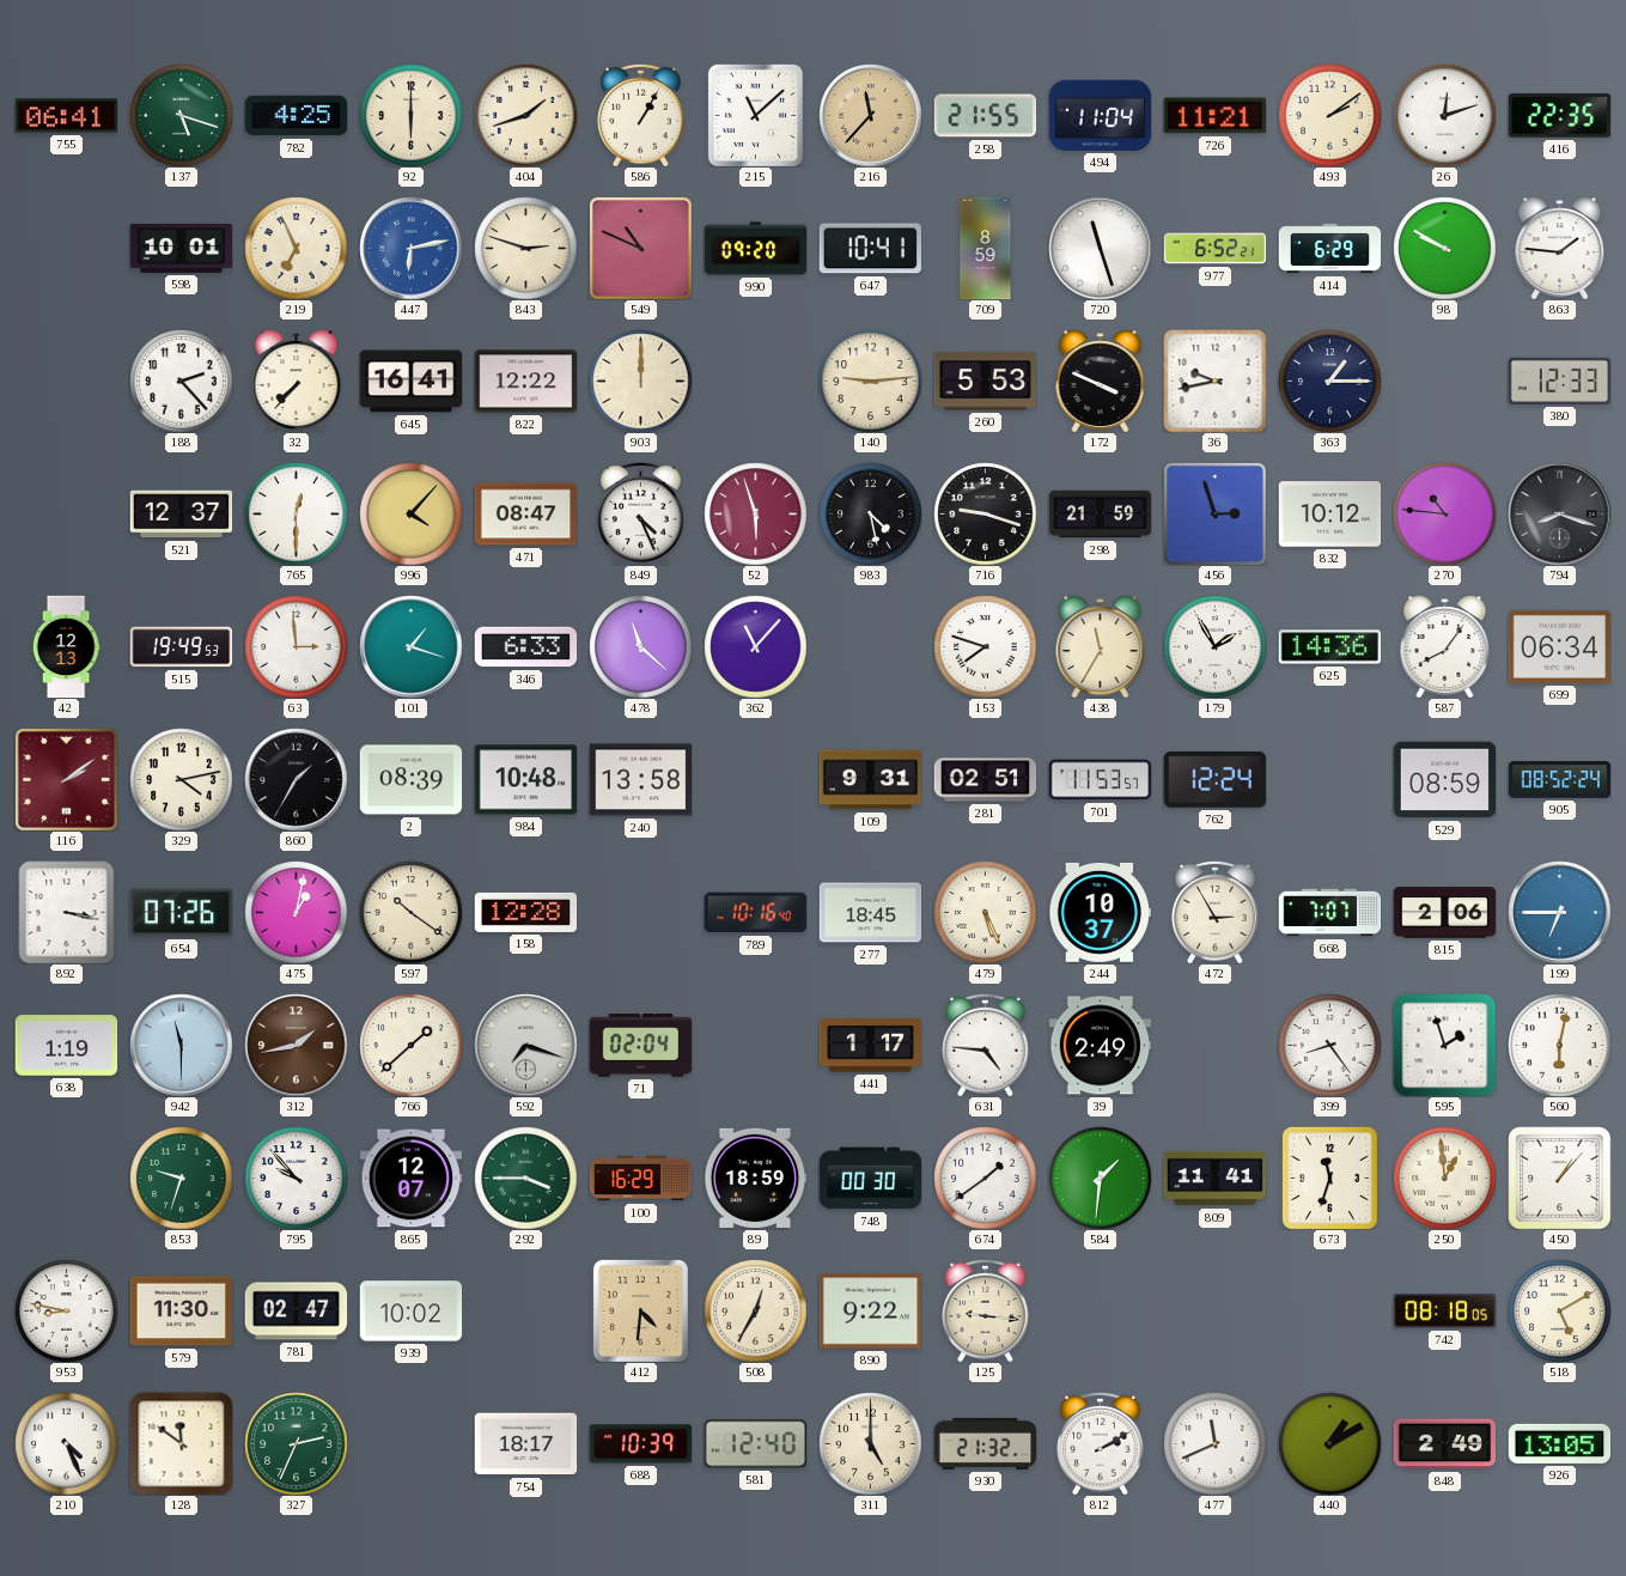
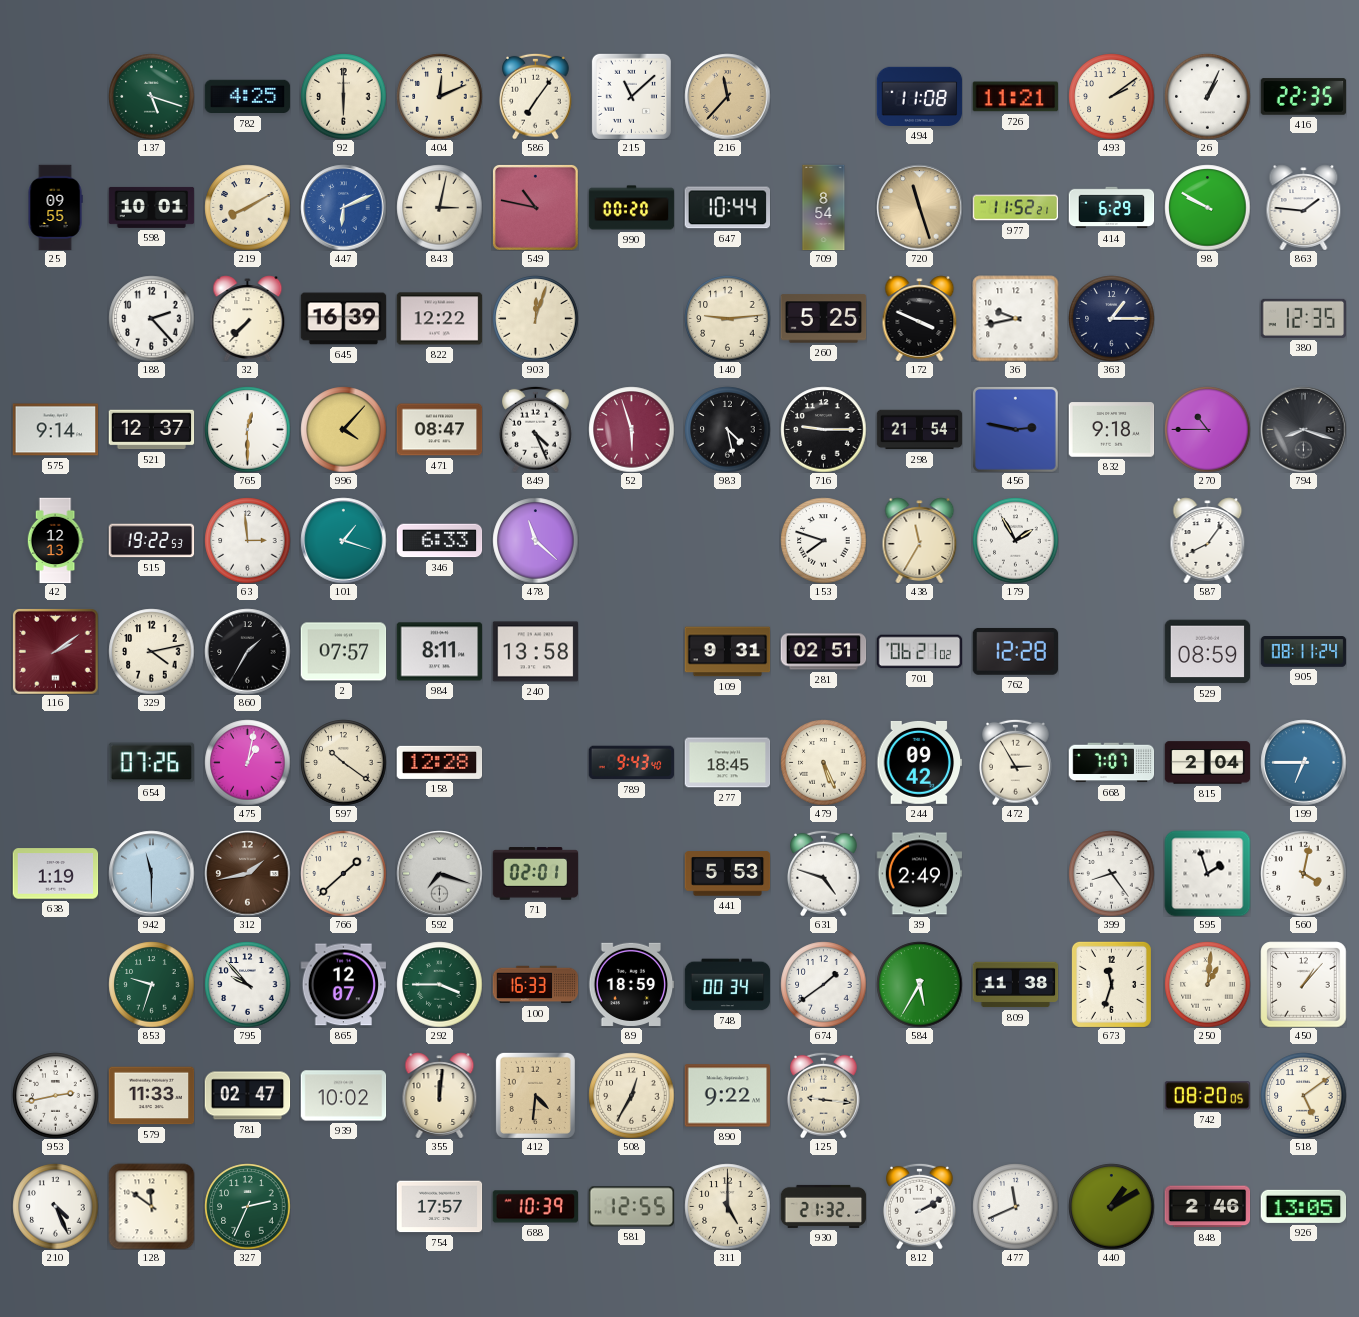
755: 06:41 -> none
404: 1:42 -> 12:11
586: 1:05 -> 7:06
258: 21:55 -> none
494: 11:04 -> 11:08
26: 12:12 -> 1:04
25: none -> 09:55
219: 6:56 -> 8:10
447: 6:13 -> 6:11
843: 2:48 -> 3:02
549: 10:49 -> 10:47
990: 09:20 -> 00:20
647: 10:41 -> 10:44
709: 8:59 -> 8:54
720 dial: white -> champagne
977: 6:52 -> 11:52
645: 16:41 -> 16:39
903: 12:00 -> 12:03
260: 5:53 -> 5:25
380: 12:33 -> 12:35
575: none -> 9:14
716: 9:18 -> 9:15
298: 21:59 -> 21:54
456: 2:57 -> 2:47
832: 10:12 -> 9:18
270: 10:46 -> 10:45
515: 19:49 -> 19:22
362: 11:07 -> none
625: 14:36 -> none
699: 06:34 -> none
2: 08:39 -> 07:57
984: 10:48 -> 8:11
701: 11:53 -> 06:21
762: 12:24 -> 12:28
905: 08:52 -> 08:11
892: 3:17 -> none
789: 10:16 -> 9:43
244: 10:37 -> 09:42
815: 2:06 -> 2:04
71: 02:04 -> 02:01
441: 1:17 -> 5:53
631: 4:46 -> 4:48
560: 6:02 -> 4:02
100: 16:29 -> 16:33
748: 00:30 -> 00:34
584: 1:31 -> 5:35
809: 11:41 -> 11:38
250: 12:59 -> 1:01
953: 8:47 -> 2:43
579: 11:30 -> 11:33
355: none -> 12:01
742: 08:18 -> 08:20
518: 5:10 -> 5:09
754: 18:17 -> 17:57
581: 12:40 -> 12:55
848: 2:49 -> 2:46
